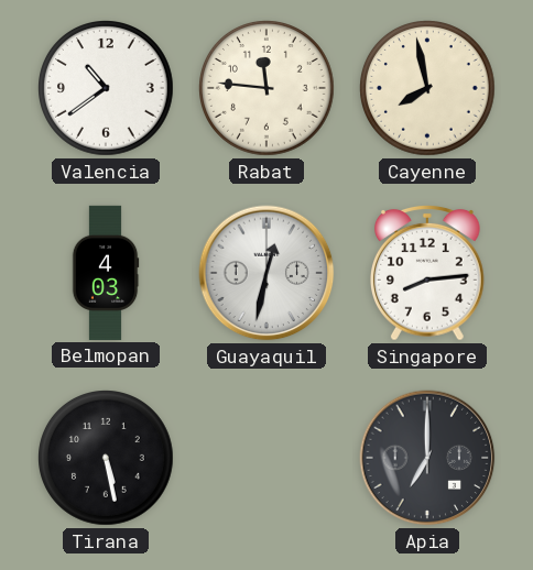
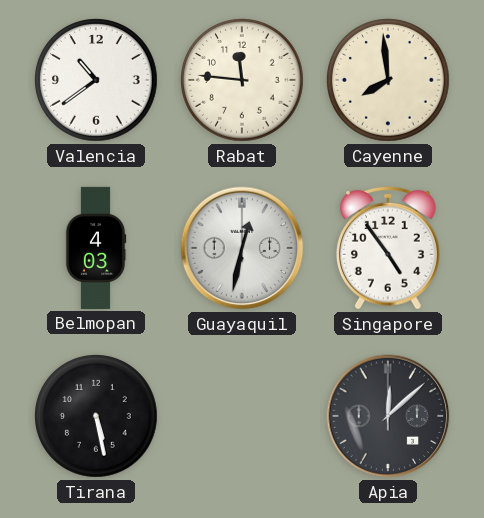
Cayenne: 7:58 -> 7:59
Singapore: 8:14 -> 4:54
Apia: 7:00 -> 12:08
